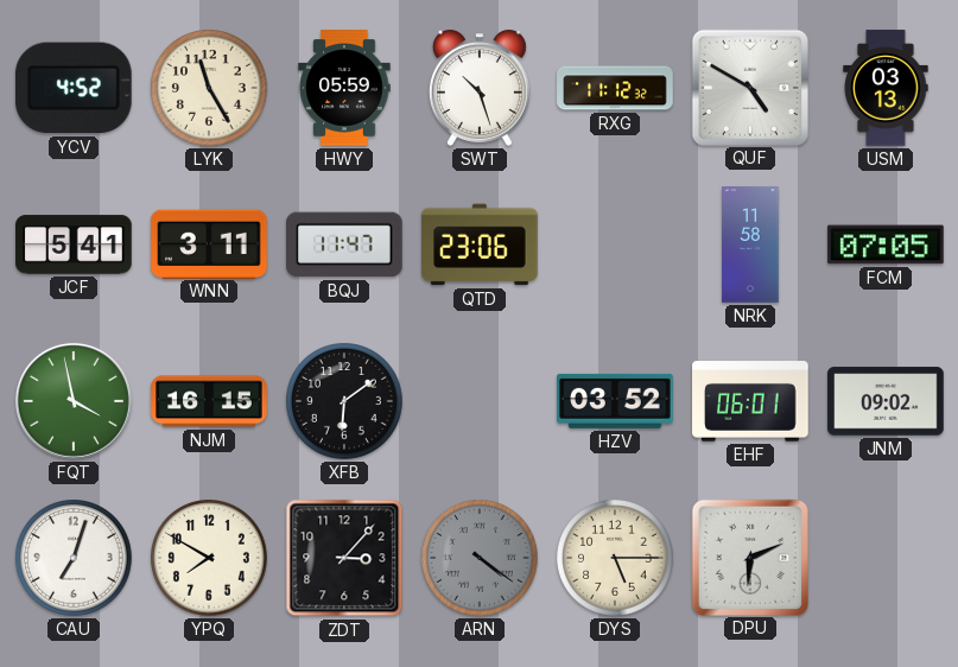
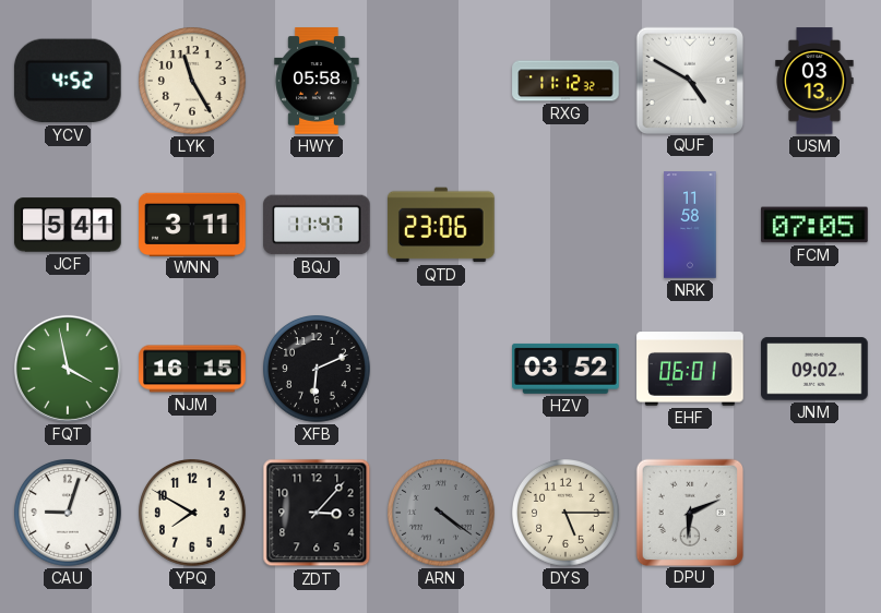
HWY: 05:59 -> 05:58
SWT: 10:27 -> none
XFB: 6:09 -> 6:11
CAU: 7:03 -> 9:03
